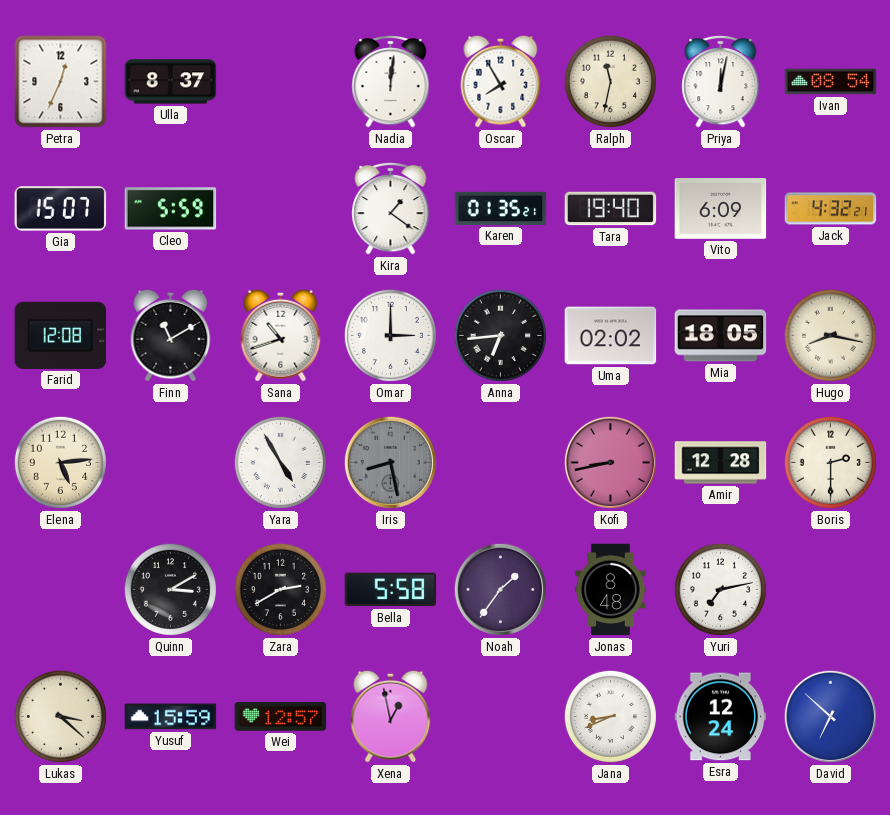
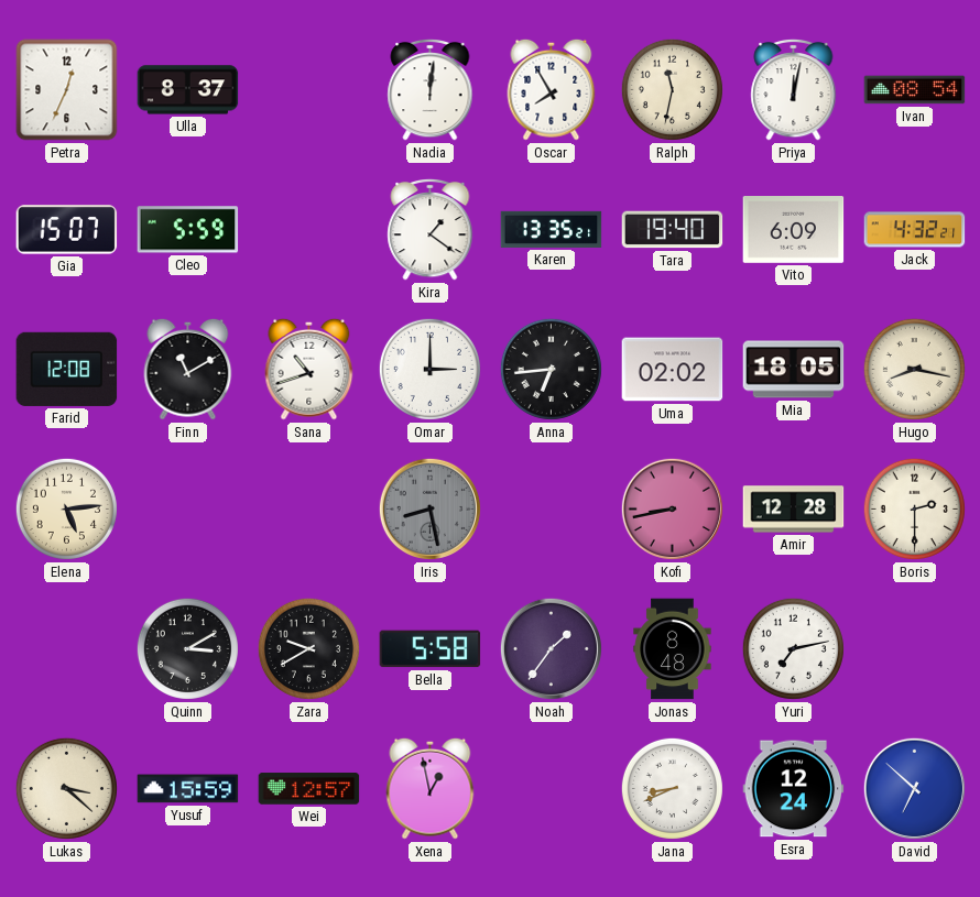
Karen: 01:35 -> 13:35
Yara: 4:55 -> none
Zara: 2:40 -> 9:40
